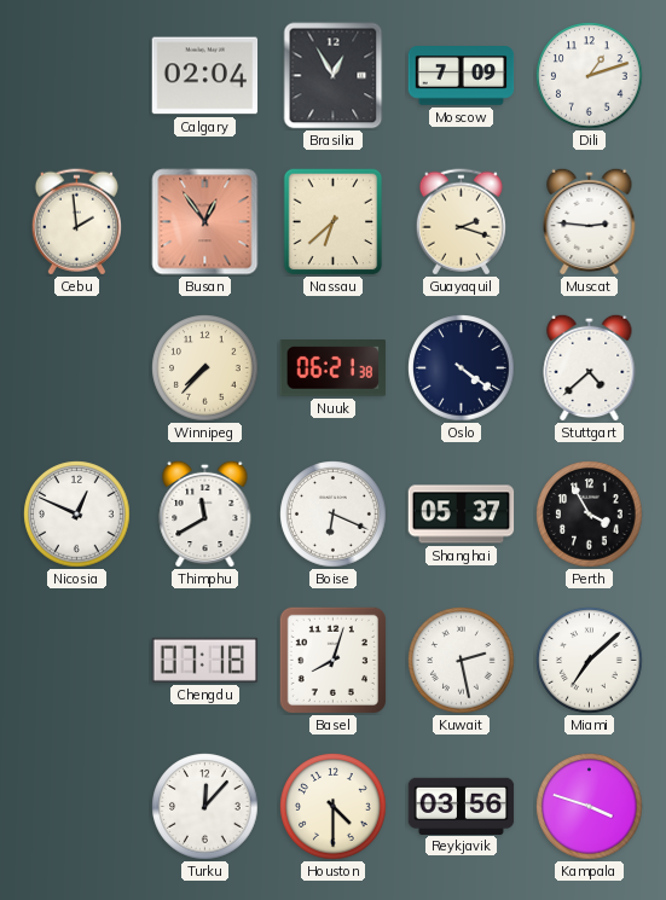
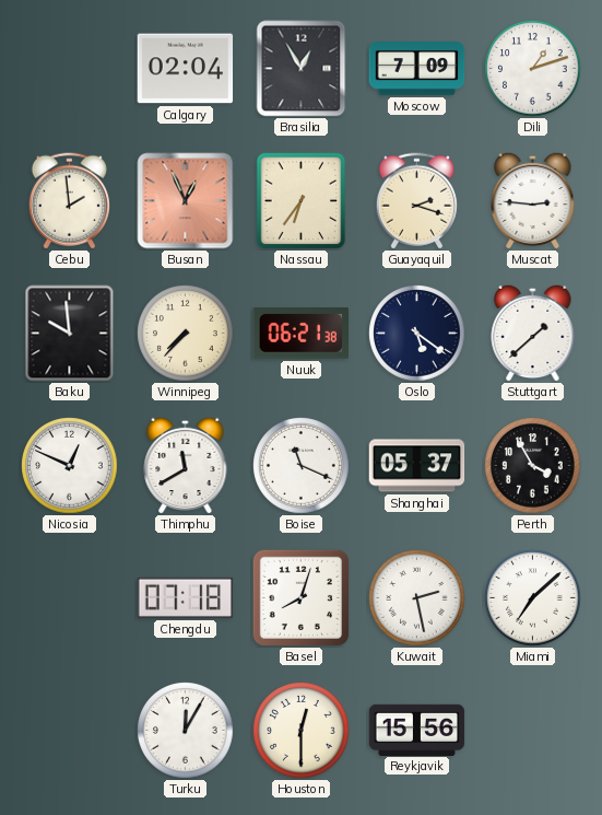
Busan: 12:54 -> 12:56
Nassau: 6:38 -> 6:36
Baku: none -> 9:59
Oslo: 4:21 -> 5:21
Stuttgart: 4:38 -> 1:38
Boise: 6:19 -> 11:19
Turku: 12:07 -> 12:05
Houston: 4:30 -> 12:30
Reykjavik: 03:56 -> 15:56
Kampala: 3:48 -> none
